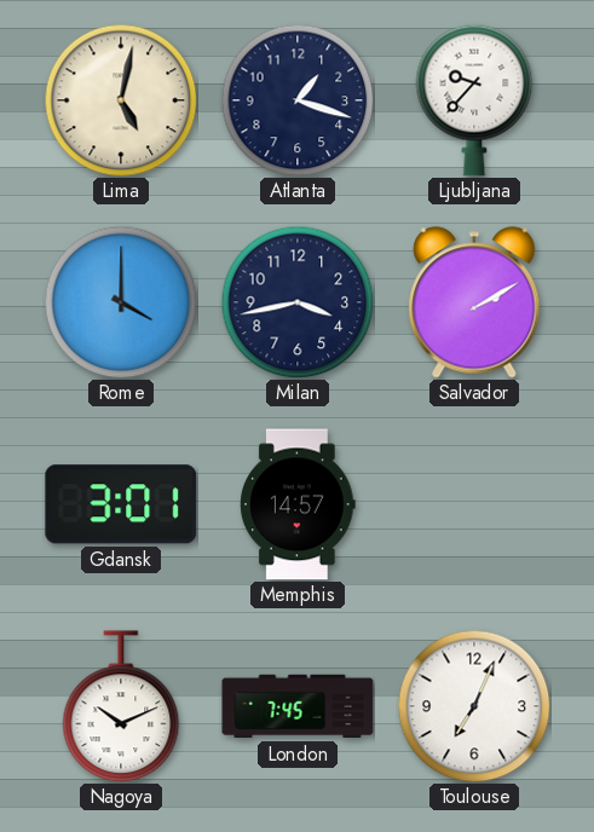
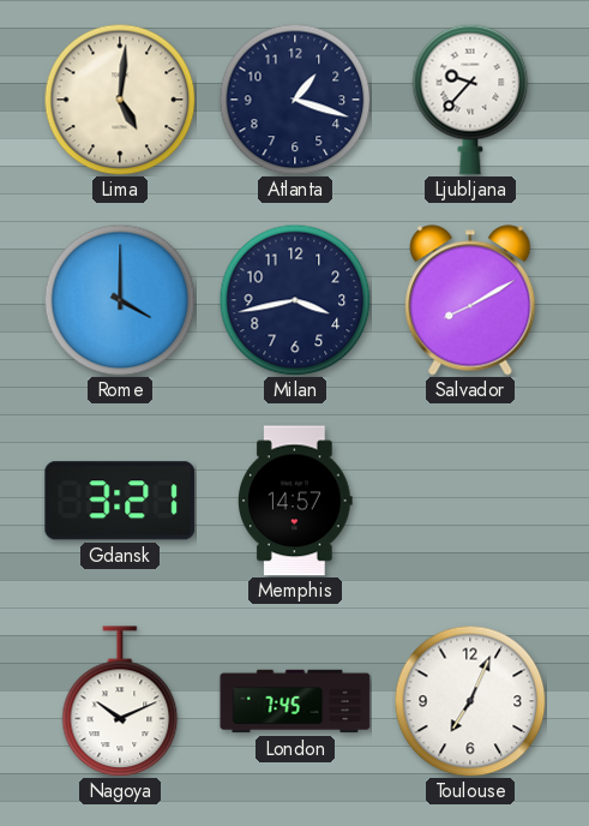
Lima: 5:02 -> 5:01
Salvador: 2:10 -> 8:10
Gdansk: 3:01 -> 3:21
